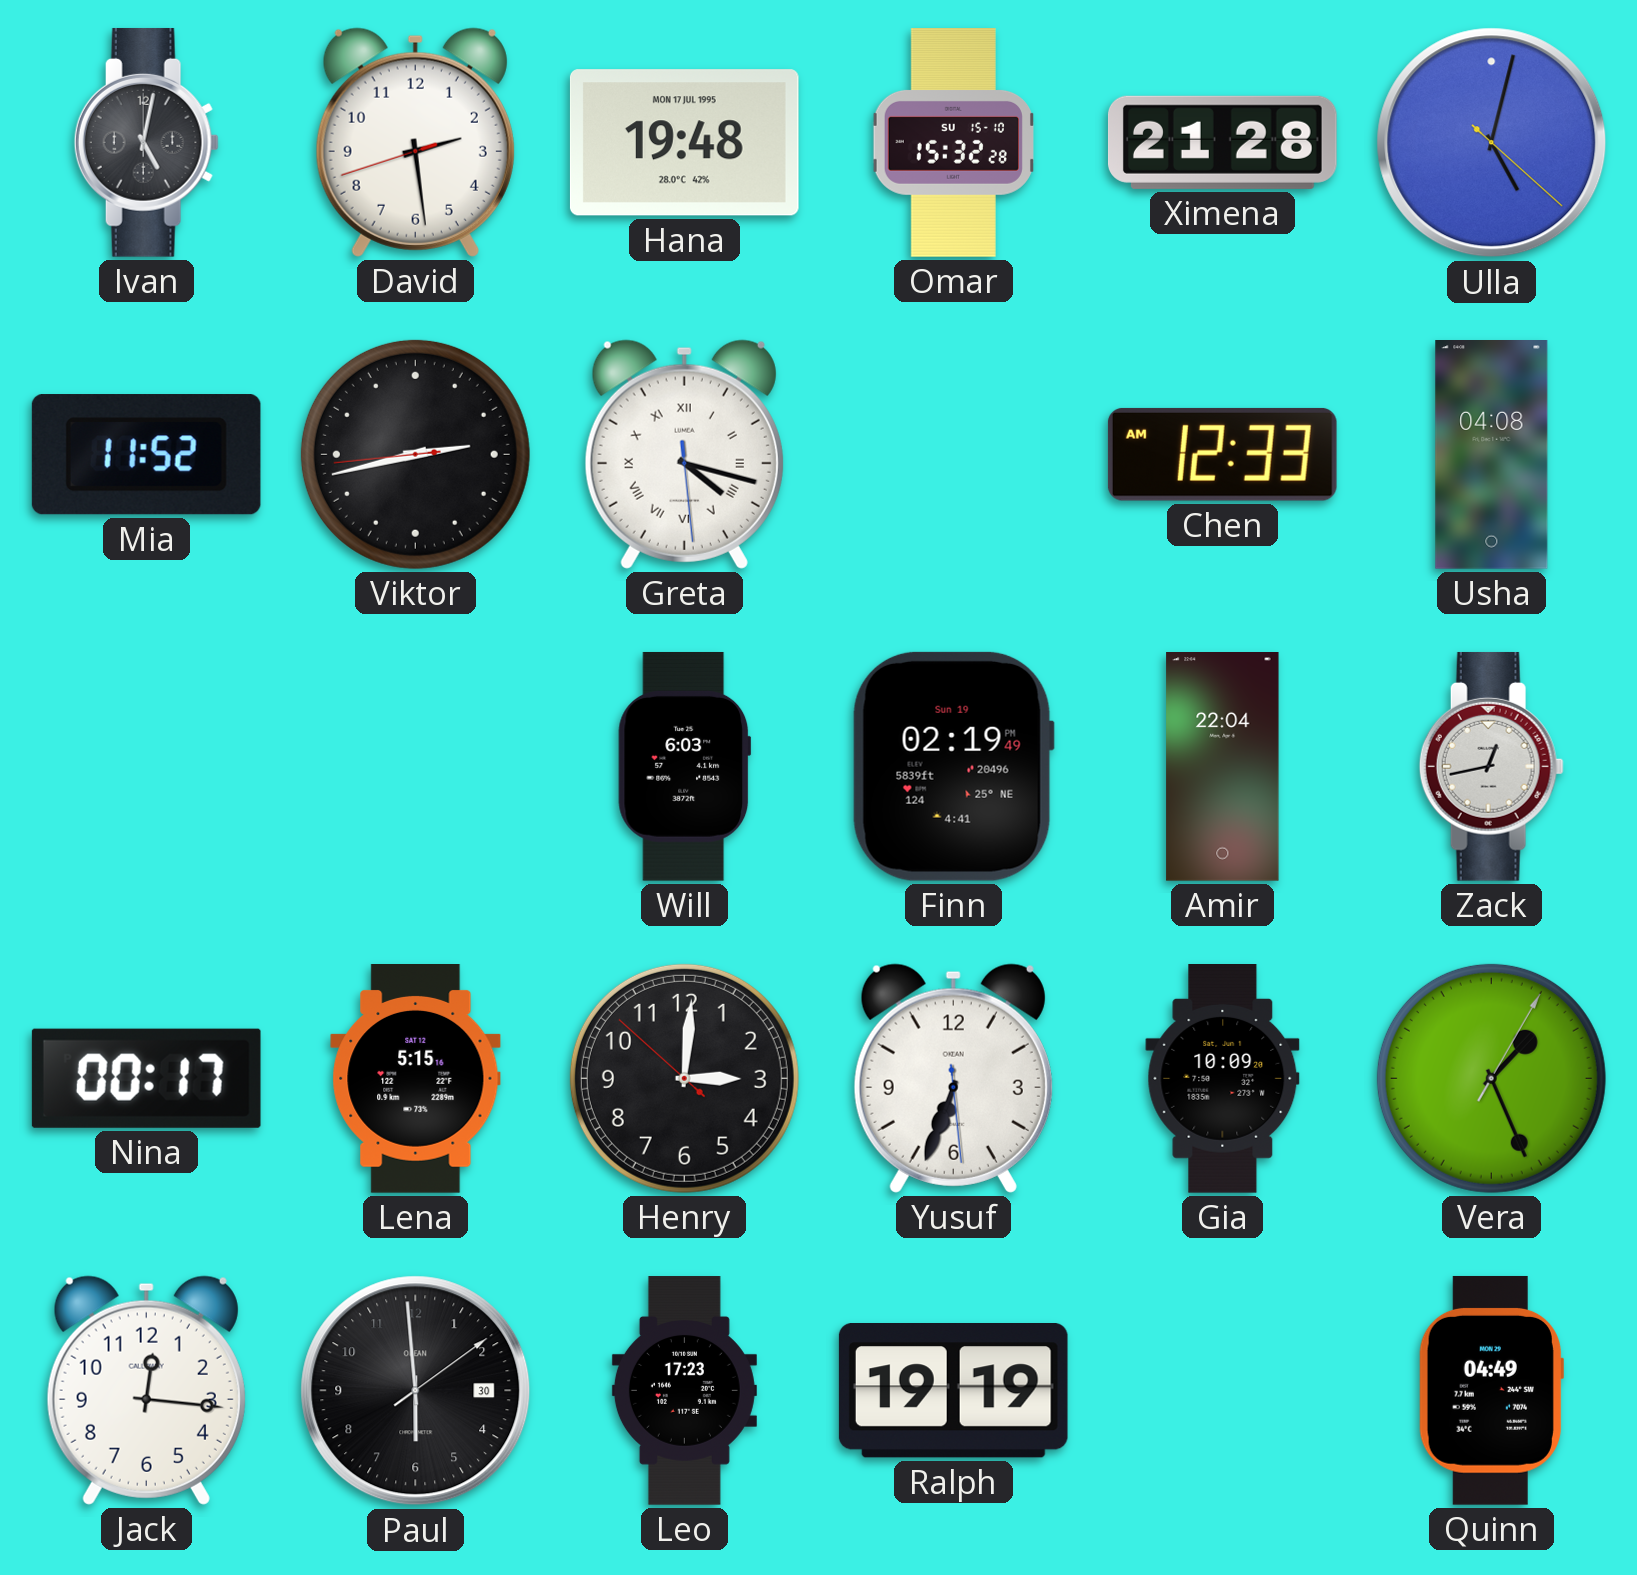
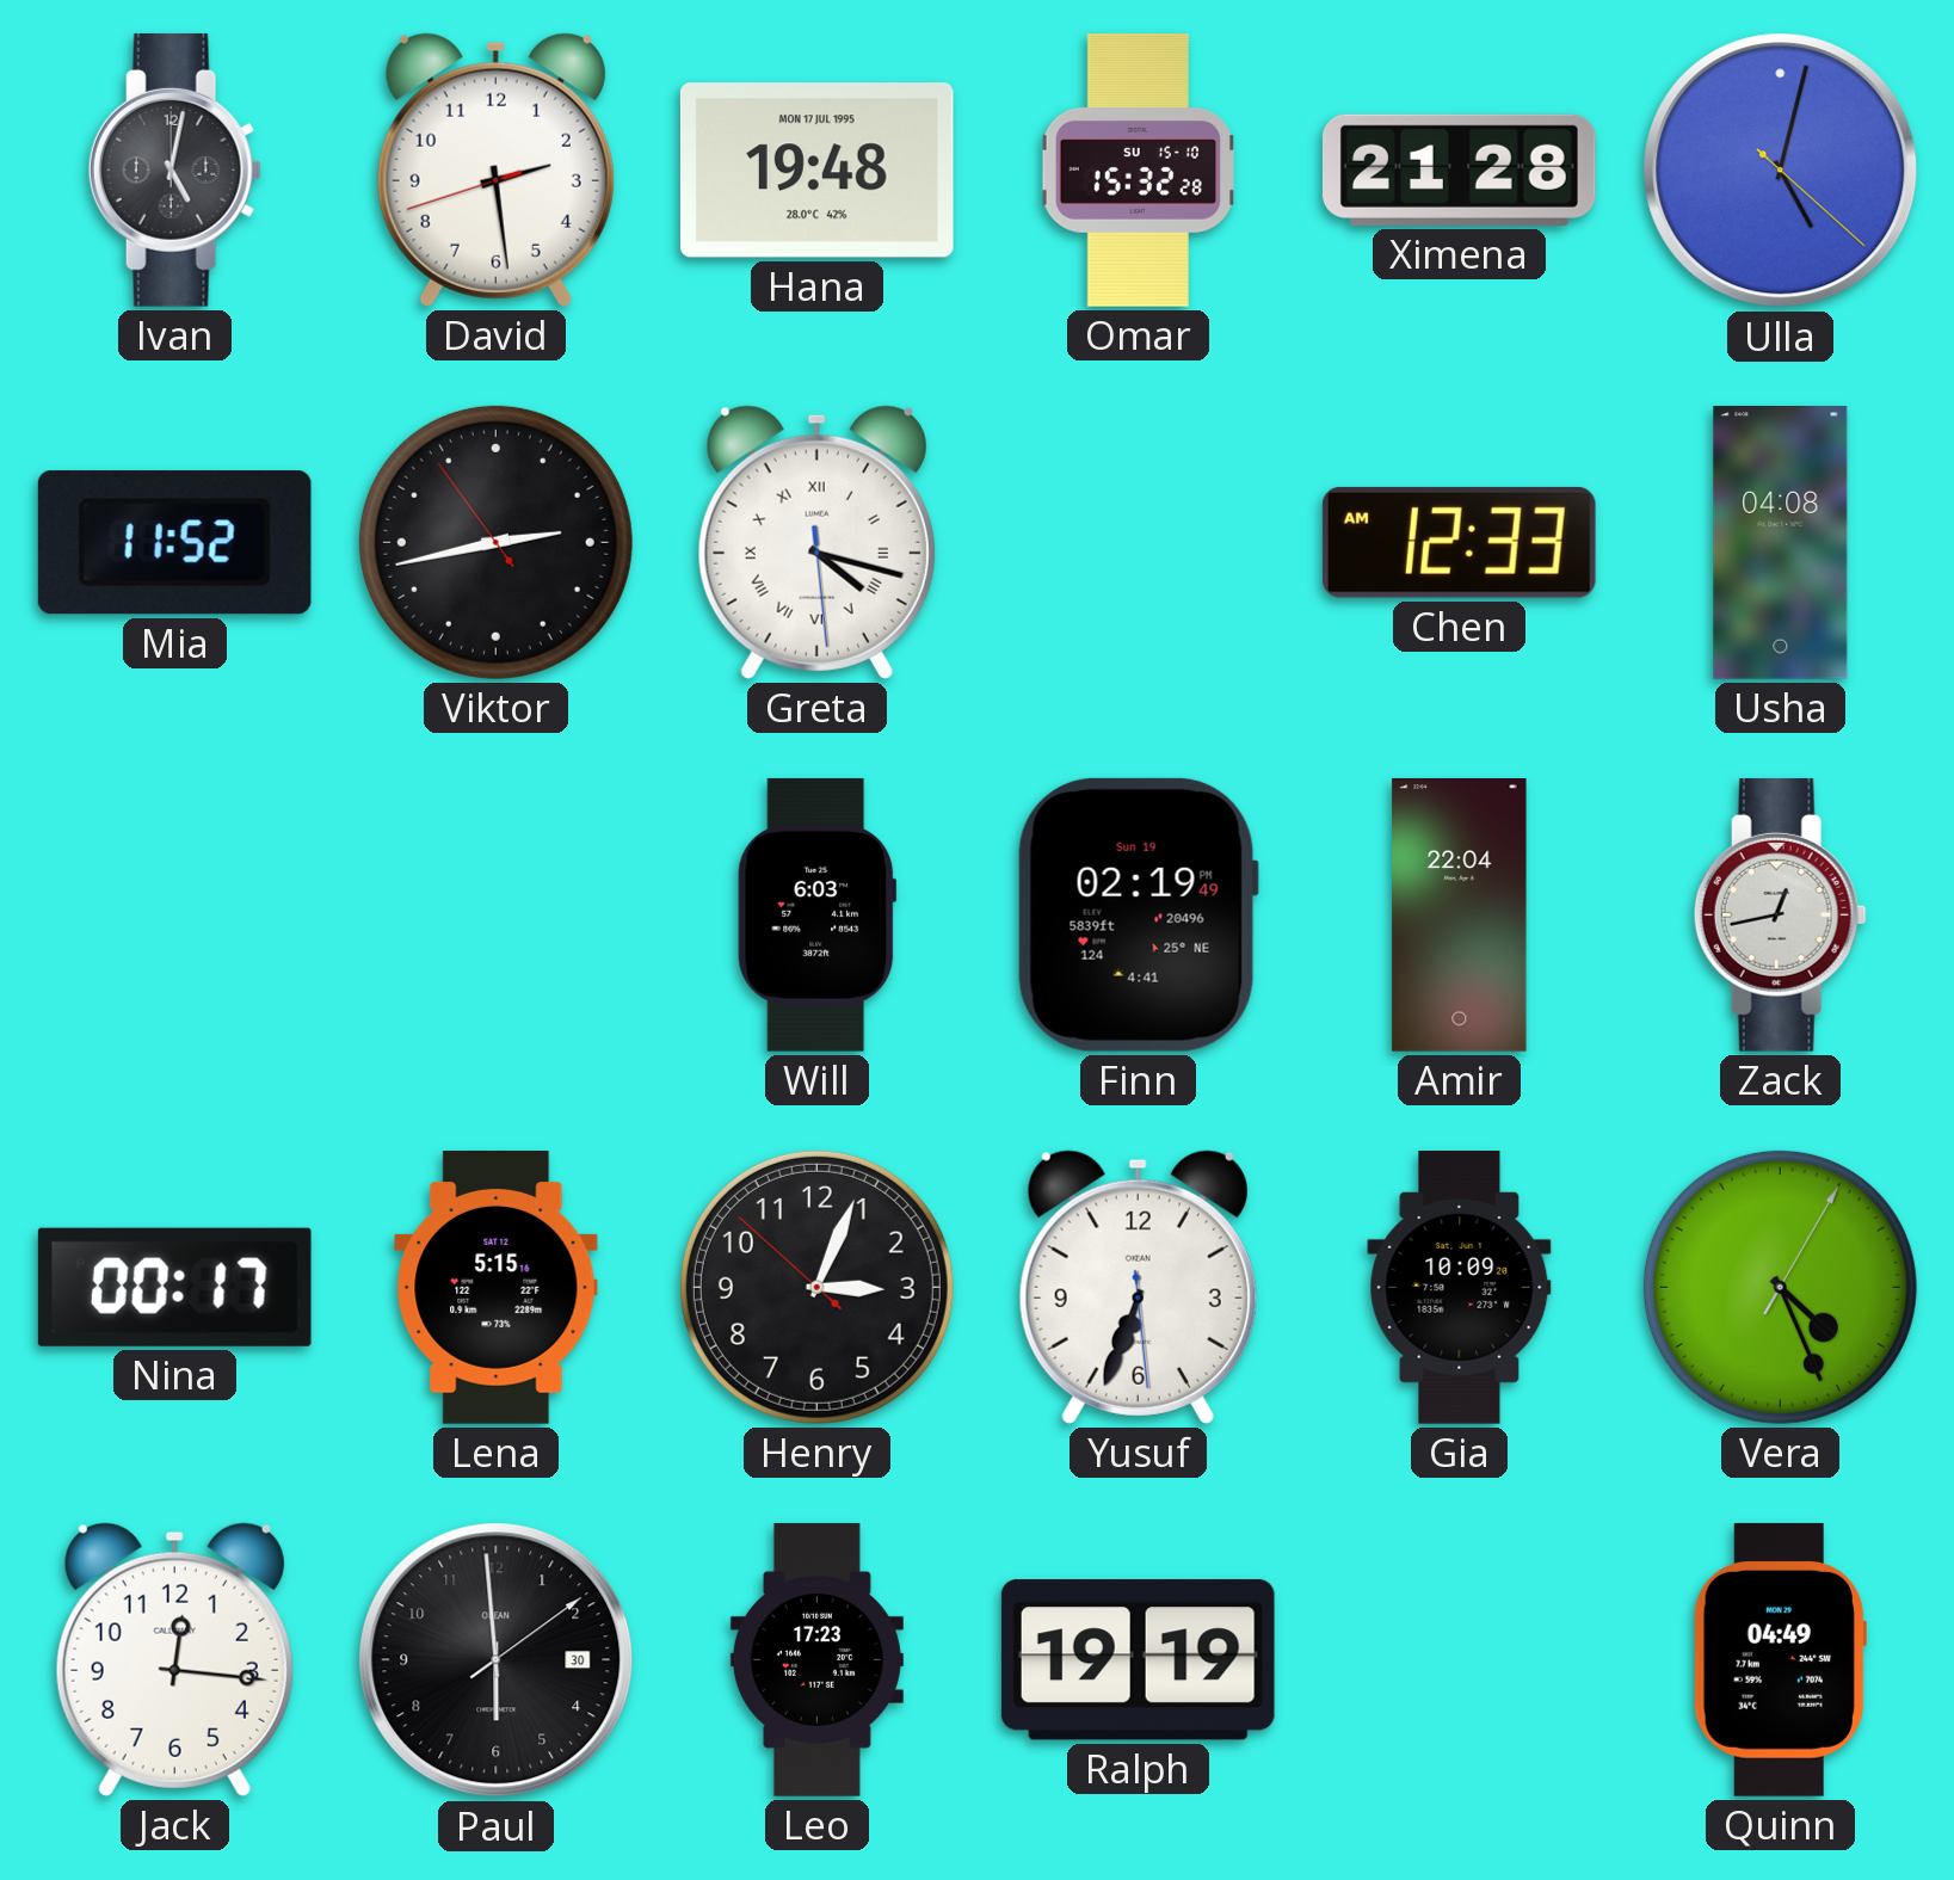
Viktor: 2:42:44 -> 2:42:54
Henry: 3:00 -> 3:03
Vera: 1:26 -> 4:26
